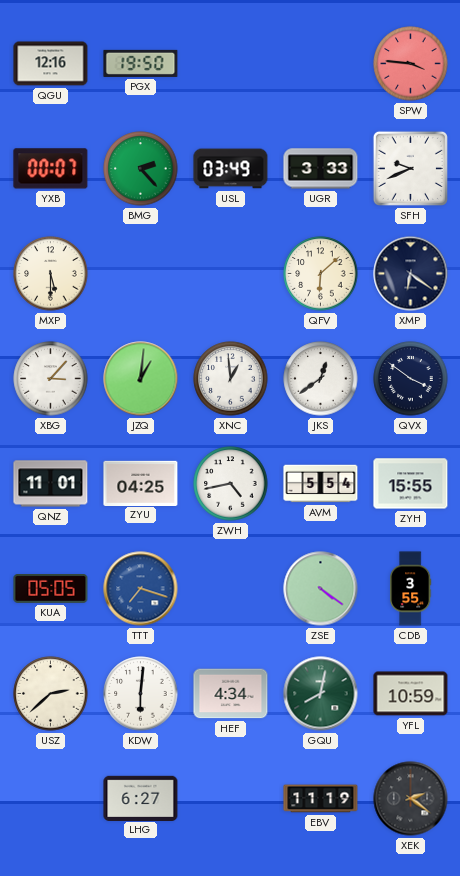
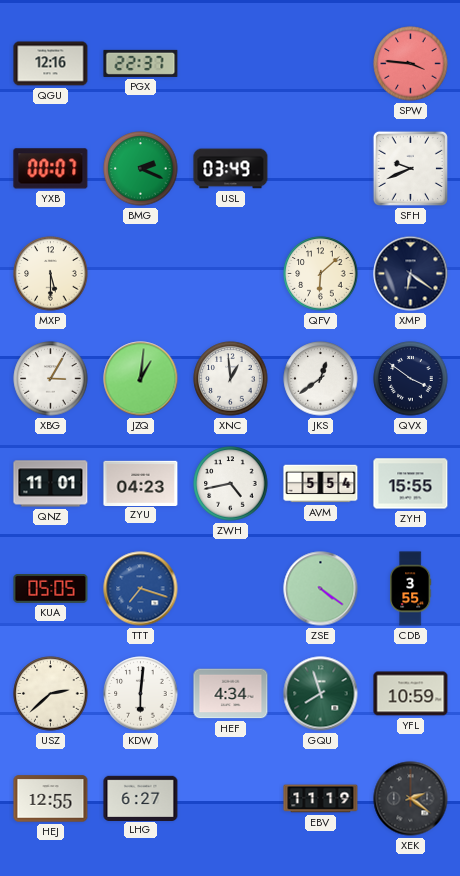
PGX: 19:50 -> 22:37
BMG: 2:23 -> 2:19
UGR: 3:33 -> none
XBG: 3:07 -> 3:05
ZYU: 04:25 -> 04:23
GQU: 8:02 -> 7:57
HEJ: none -> 12:55
